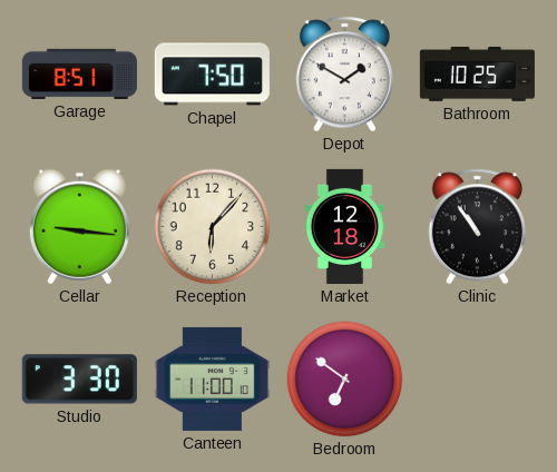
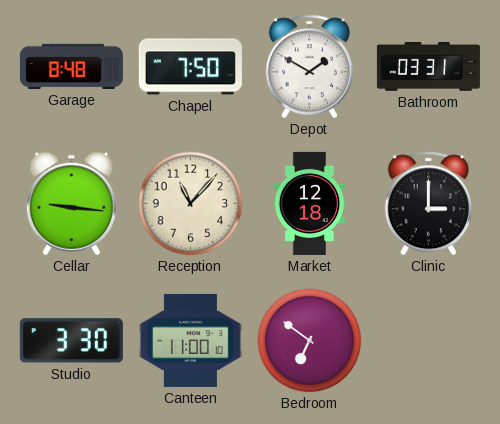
Garage: 8:51 -> 8:48
Bathroom: 10:25 -> 03:31
Reception: 6:07 -> 11:07
Clinic: 10:54 -> 3:00
